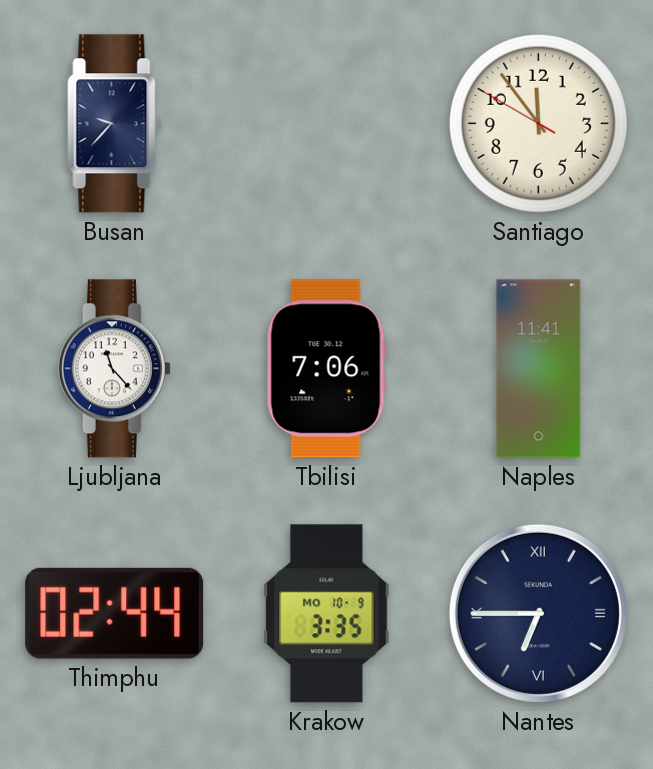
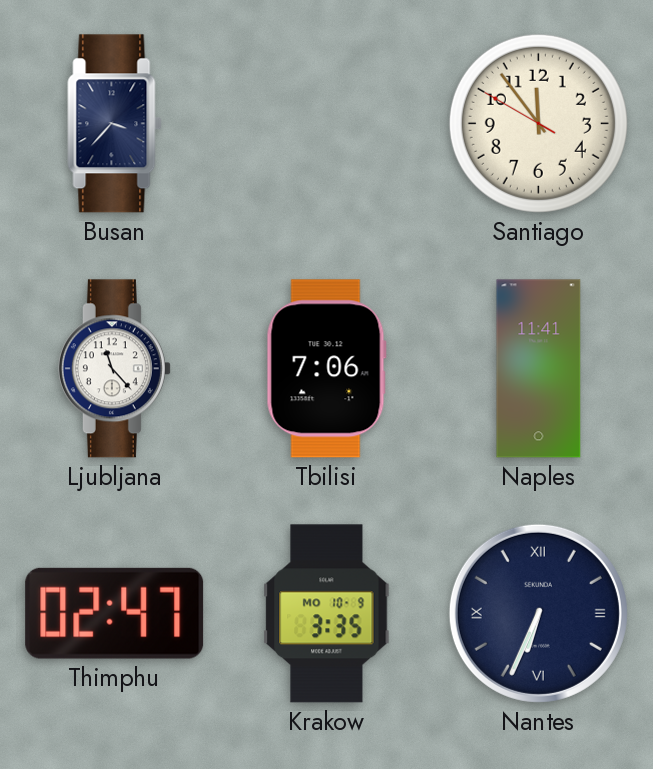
Busan: 9:37 -> 3:37
Thimphu: 02:44 -> 02:47
Nantes: 6:45 -> 6:34
